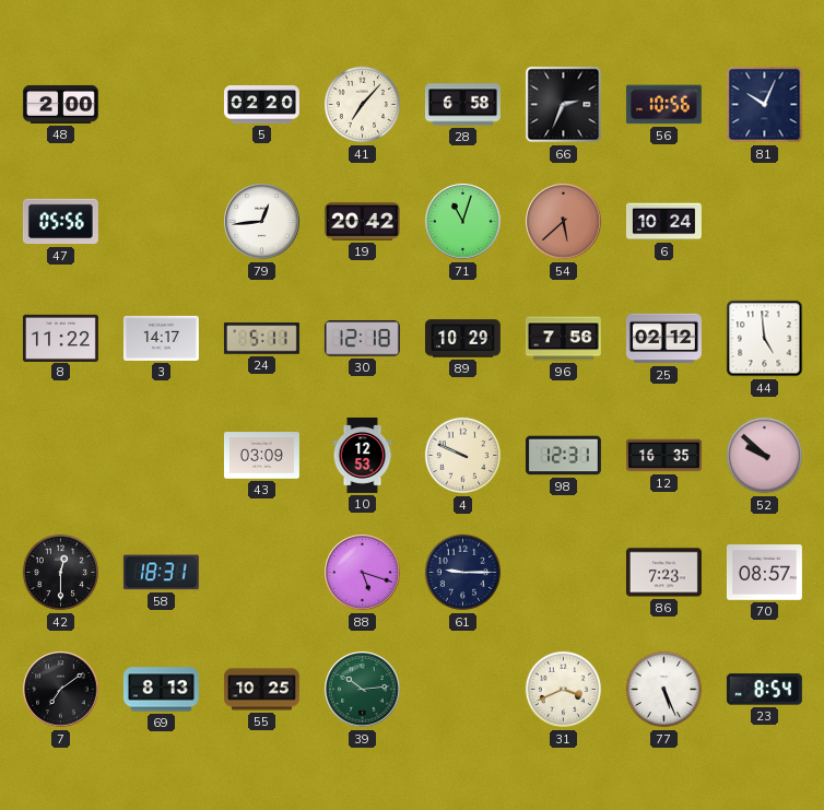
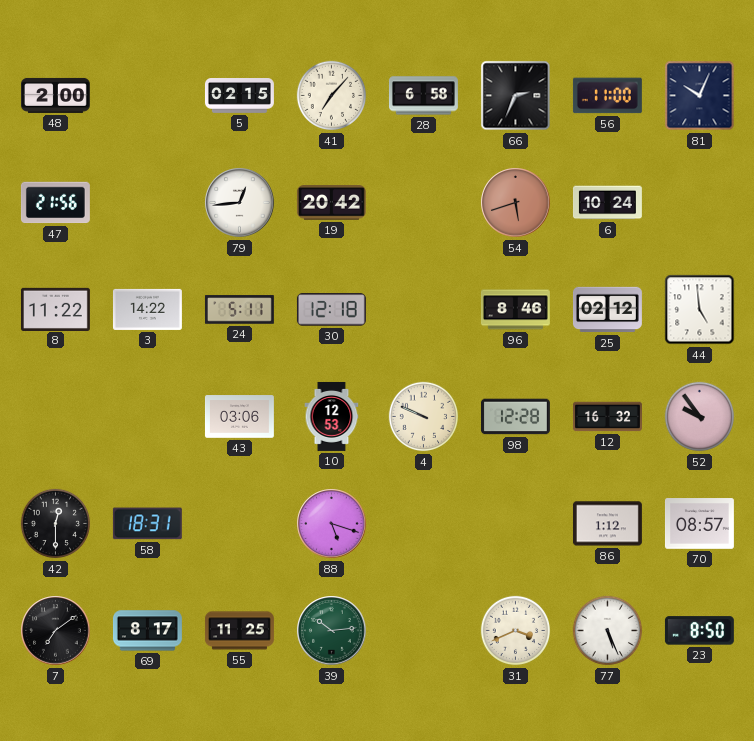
5: 02:20 -> 02:15
56: 10:56 -> 11:00
47: 05:56 -> 21:56
71: 11:03 -> none
54: 5:38 -> 5:42
3: 14:17 -> 14:22
89: 10:29 -> none
96: 7:56 -> 8:46
43: 03:09 -> 03:06
98: 12:31 -> 12:28
12: 16:35 -> 16:32
52: 9:52 -> 9:54
61: 9:15 -> none
86: 7:23 -> 1:12
69: 8:13 -> 8:17
55: 10:25 -> 11:25
23: 8:54 -> 8:50
